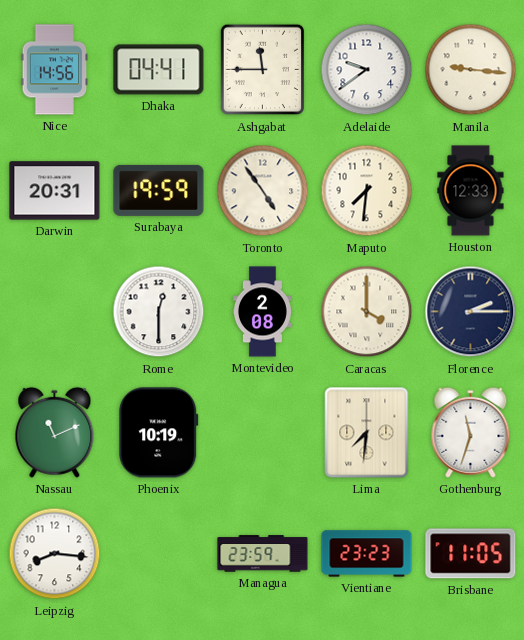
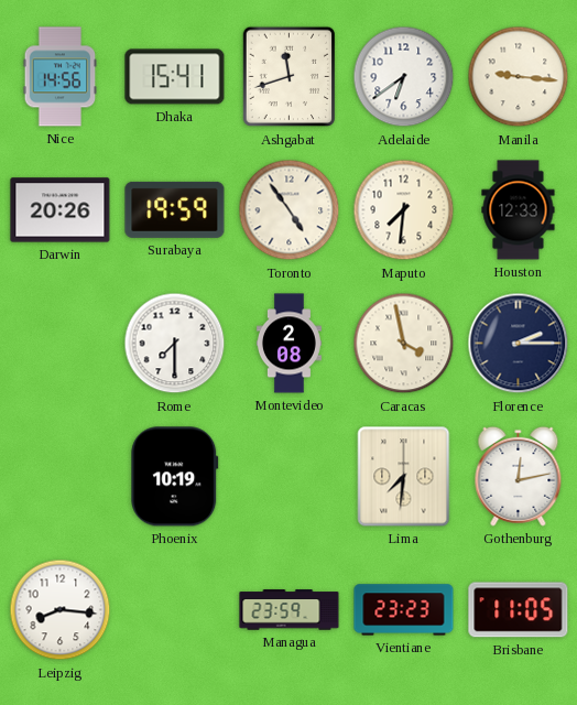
Dhaka: 04:41 -> 15:41
Ashgabat: 11:45 -> 11:42
Adelaide: 9:39 -> 6:39
Darwin: 20:31 -> 20:26
Rome: 12:30 -> 7:30
Caracas: 4:00 -> 3:58
Nassau: 11:11 -> none
Gothenburg: 11:33 -> 12:13
